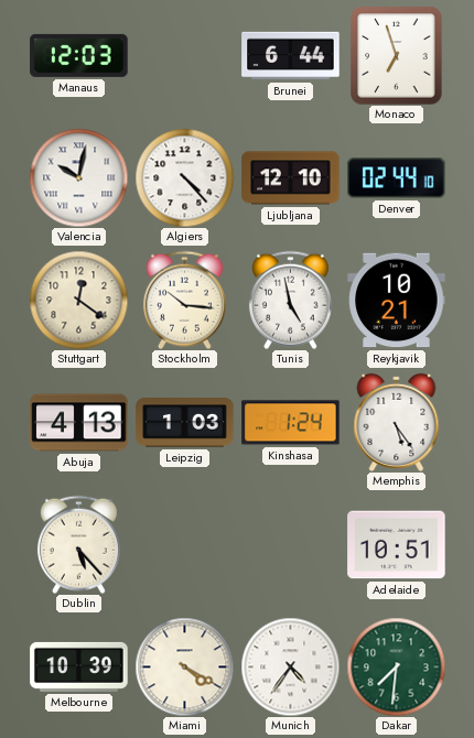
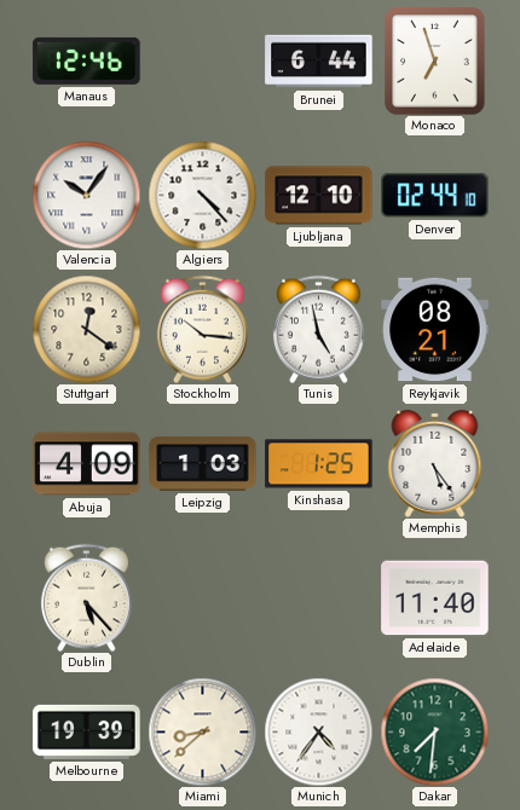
Manaus: 12:03 -> 12:46
Valencia: 10:02 -> 10:06
Reykjavik: 10:21 -> 08:21
Abuja: 4:13 -> 4:09
Kinshasa: 1:24 -> 1:25
Adelaide: 10:51 -> 11:40
Melbourne: 10:39 -> 19:39
Miami: 4:20 -> 8:38
